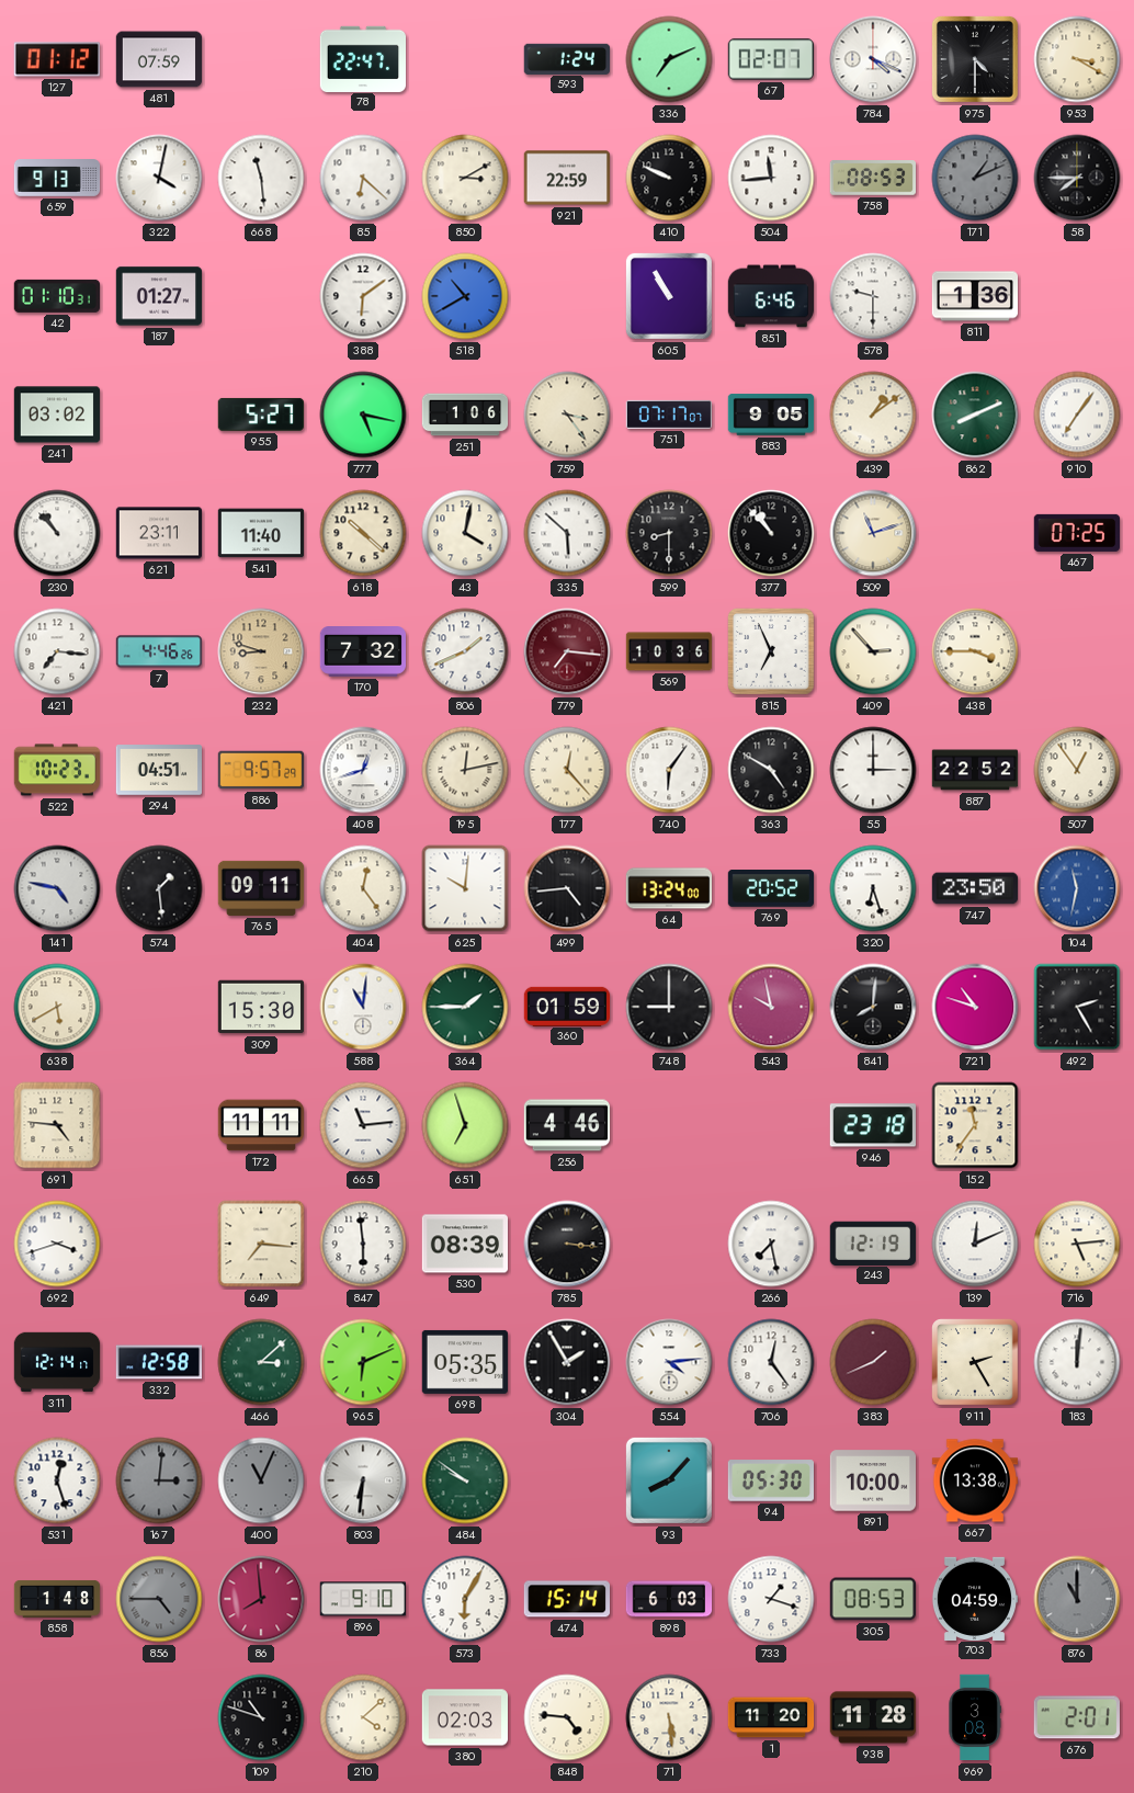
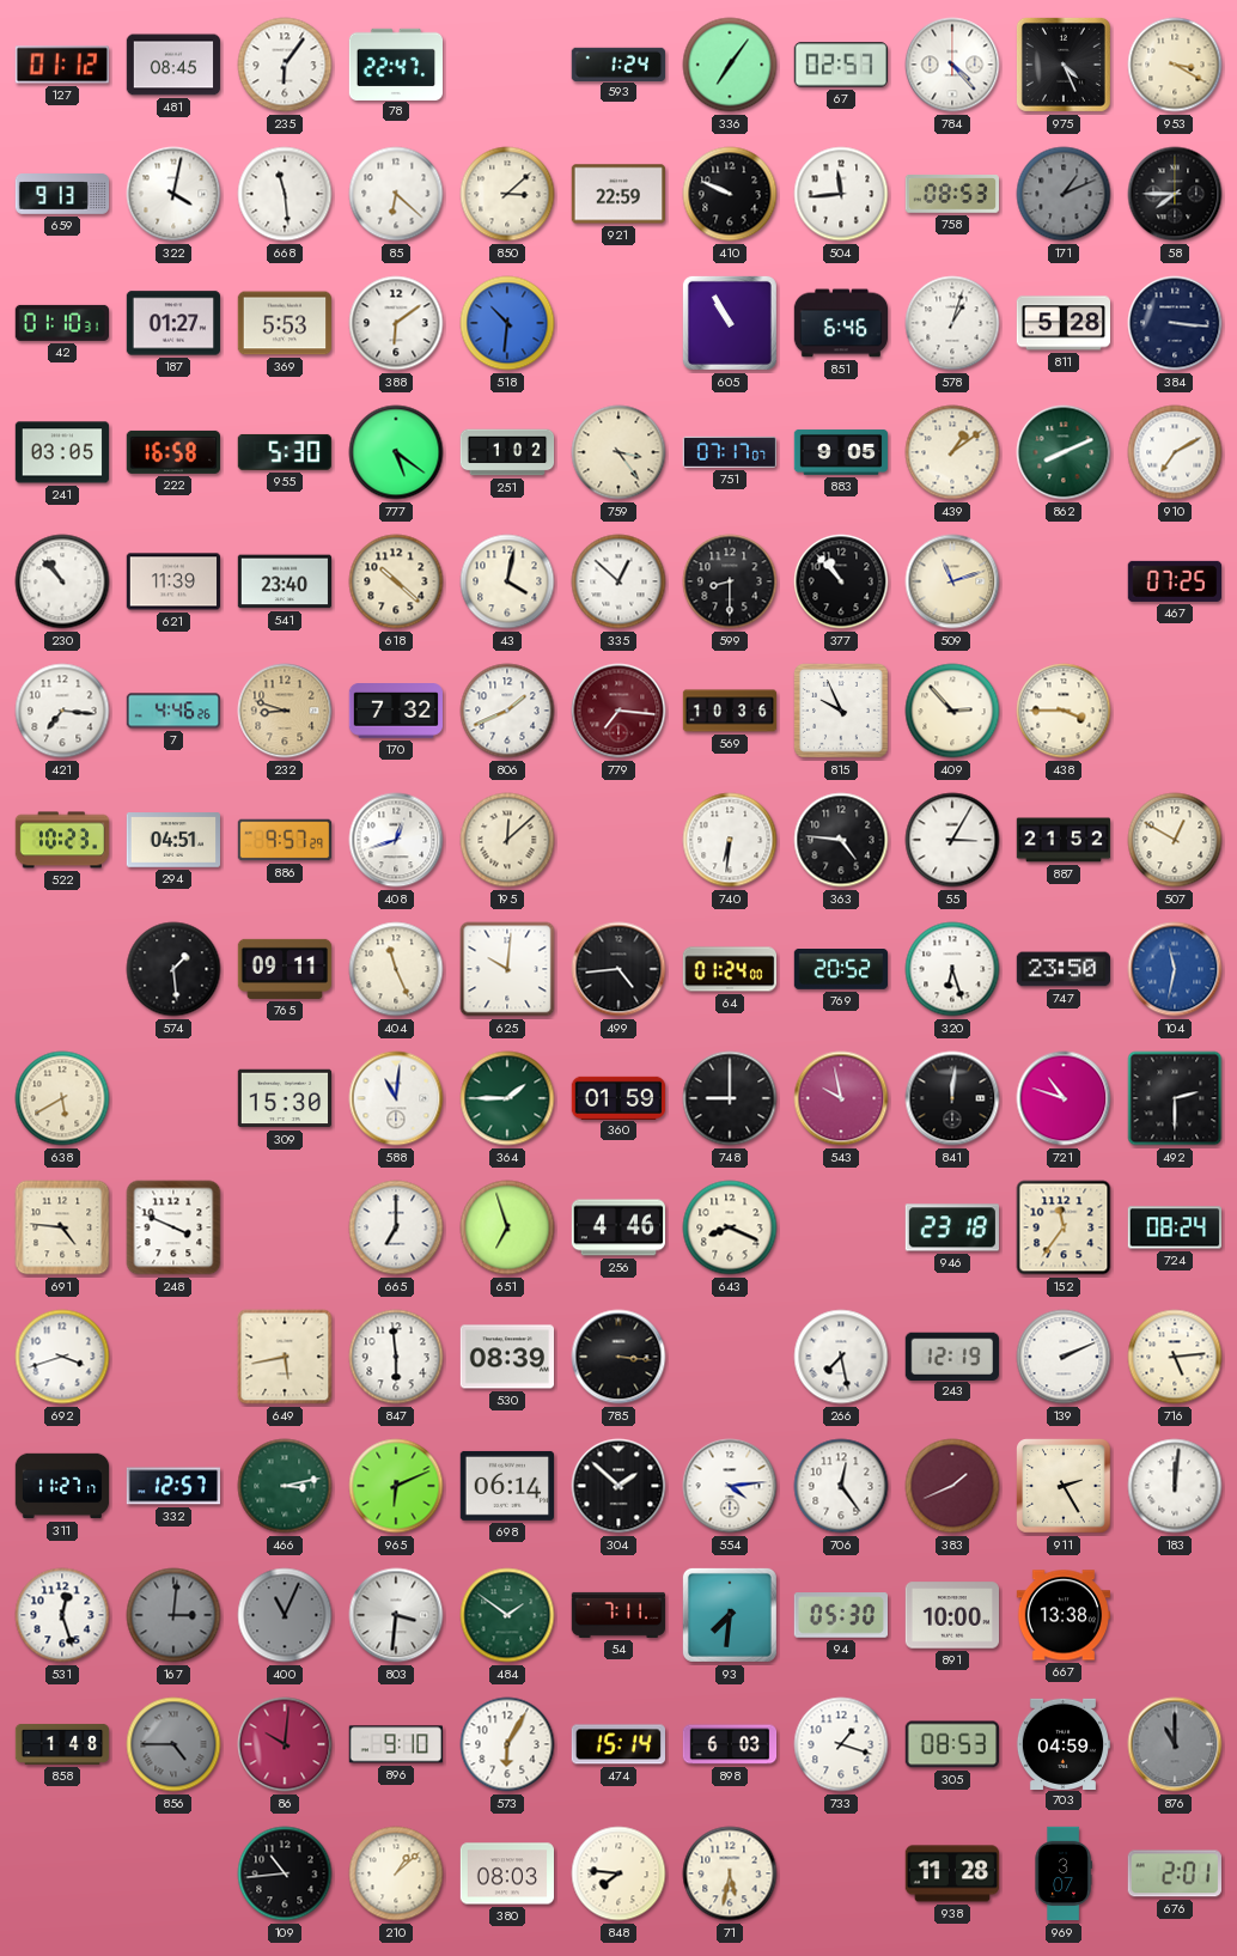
481: 07:59 -> 08:45
235: none -> 6:06
336: 7:11 -> 7:06
67: 02:07 -> 02:57
784: 4:19 -> 4:23
975: 4:30 -> 4:26
850: 3:10 -> 3:08
369: none -> 5:53
518: 10:40 -> 10:31
578: 9:30 -> 1:03
811: 1:36 -> 5:28
384: none -> 3:16
241: 03:02 -> 03:05
222: none -> 16:58
955: 5:27 -> 5:30
777: 5:17 -> 5:21
251: 1:06 -> 1:02
910: 7:06 -> 7:10
621: 23:11 -> 11:39
541: 11:40 -> 23:40
335: 5:52 -> 12:52
815: 6:56 -> 9:56
195: 12:13 -> 12:08
177: 12:23 -> none
740: 6:06 -> 6:31
363: 4:50 -> 4:46
55: 3:00 -> 3:05
887: 22:52 -> 21:52
507: 12:54 -> 12:50
141: 4:47 -> none
404: 12:24 -> 11:26
64: 13:24 -> 01:24
841: 8:01 -> 12:01
492: 2:25 -> 2:30
248: none -> 3:49
172: 11:11 -> none
665: 11:14 -> 7:00
643: none -> 8:19
724: none -> 08:24
649: 7:16 -> 5:43
139: 12:11 -> 2:11
311: 12:14 -> 11:27
332: 12:58 -> 12:57
466: 3:08 -> 3:13
698: 05:35 -> 06:14
304: 1:55 -> 1:52
803: 6:31 -> 3:31
484: 9:51 -> 1:51
54: none -> 7:11
93: 8:07 -> 7:31
86: 7:59 -> 10:01
109: 10:48 -> 10:44
210: 4:08 -> 1:08
380: 02:03 -> 08:03
848: 4:46 -> 7:46
71: 5:29 -> 5:32
1: 11:20 -> none
969: 3:08 -> 3:07
